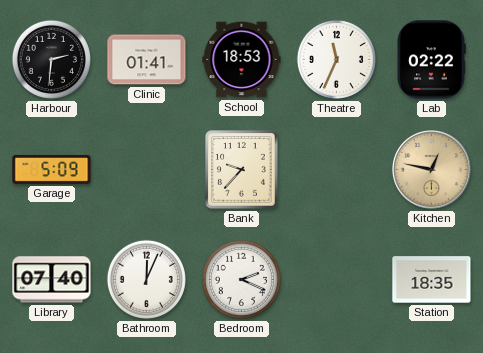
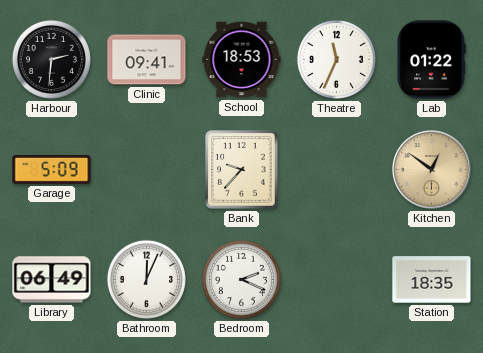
Clinic: 01:41 -> 09:41
Lab: 02:22 -> 01:22
Kitchen: 12:47 -> 12:51
Library: 07:40 -> 06:49
